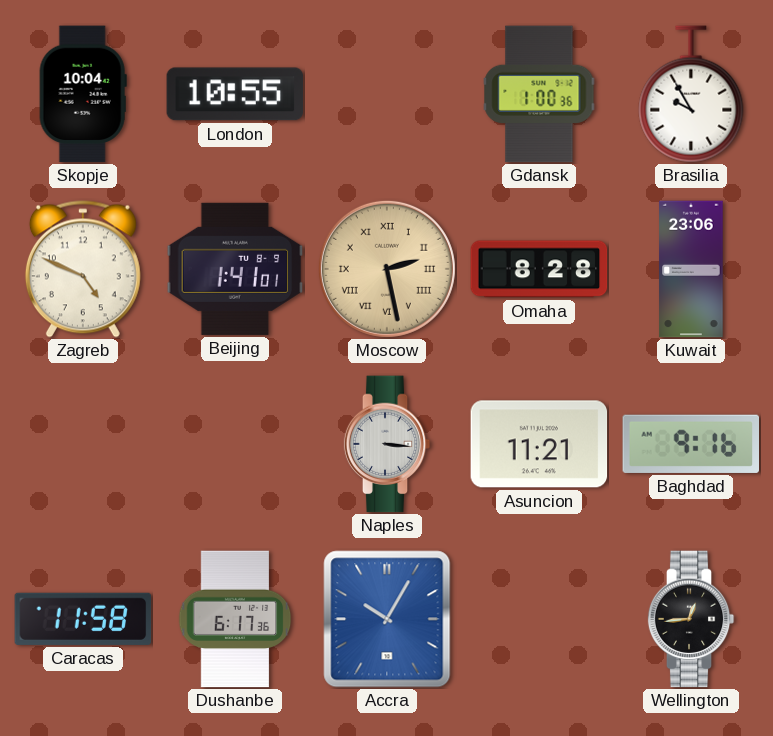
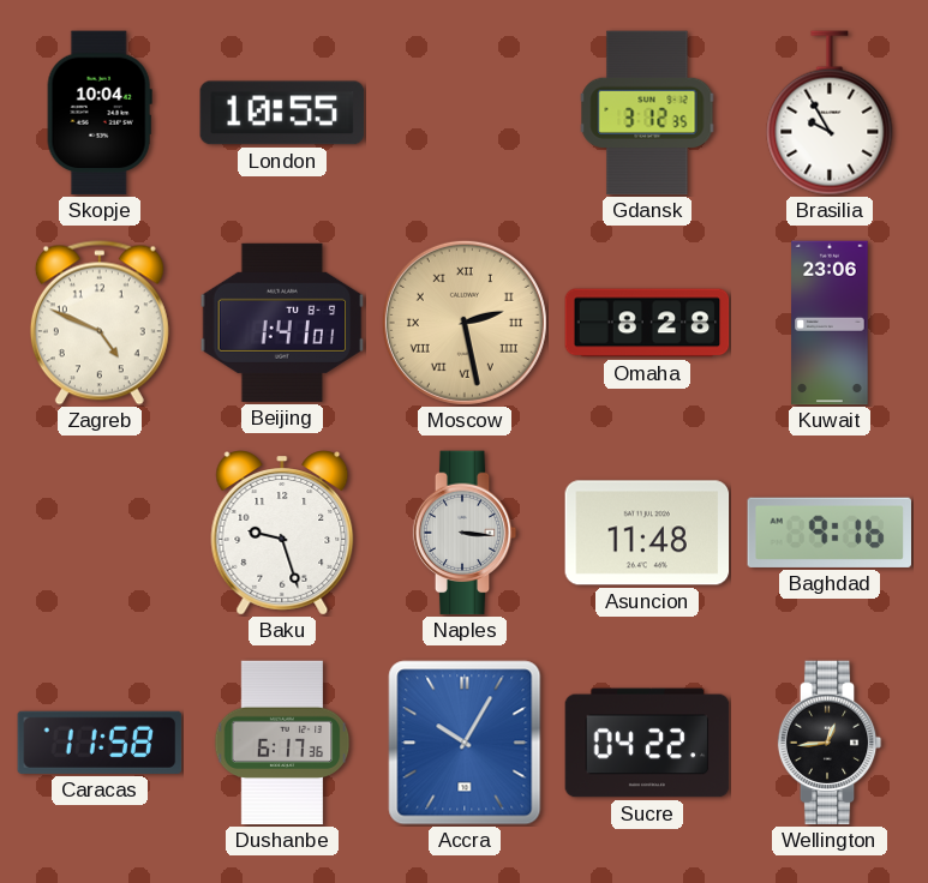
Gdansk: 1:00 -> 3:12
Baku: none -> 9:27
Asuncion: 11:21 -> 11:48
Sucre: none -> 04:22
